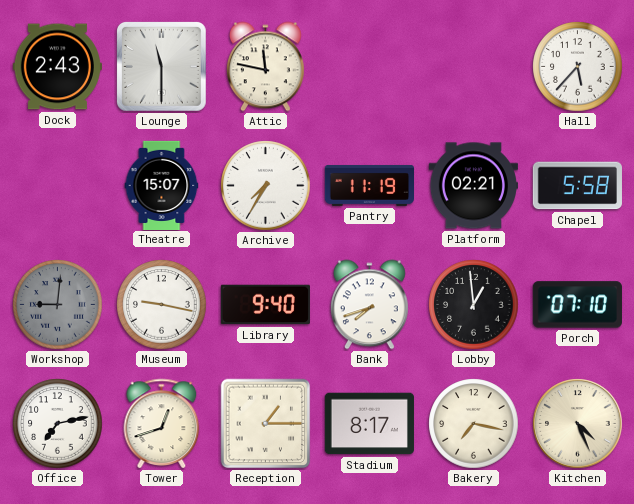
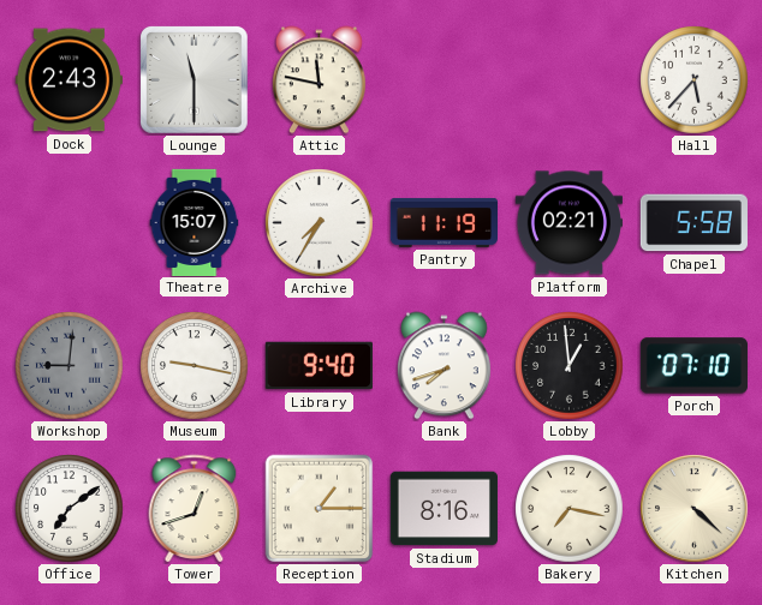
Office: 7:13 -> 7:09
Stadium: 8:17 -> 8:16
Kitchen: 4:26 -> 4:22
